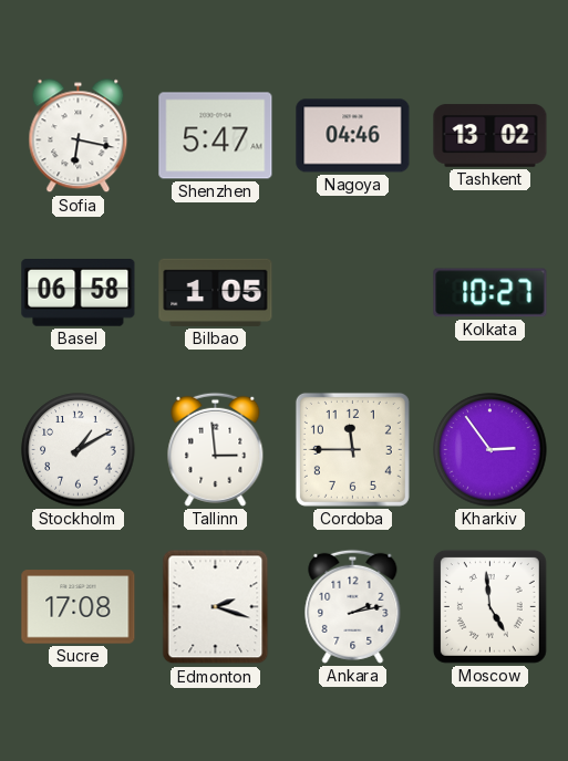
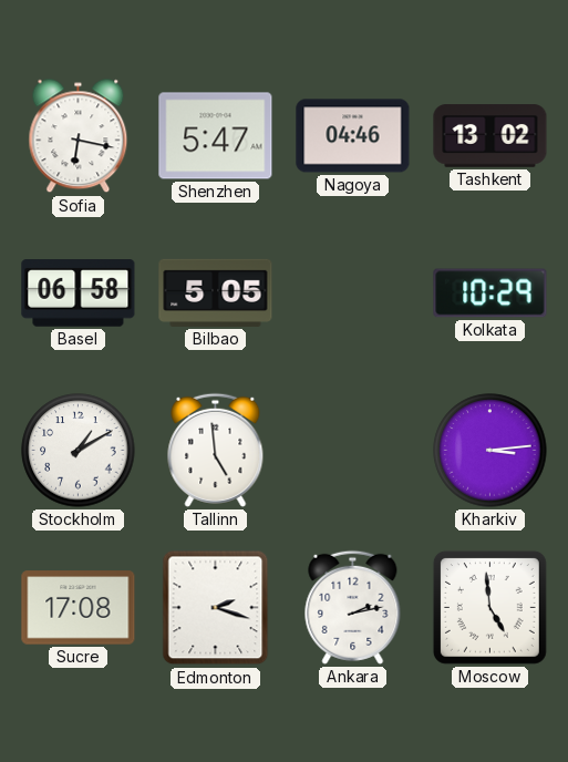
Bilbao: 1:05 -> 5:05
Kolkata: 10:27 -> 10:29
Tallinn: 2:59 -> 4:59
Cordoba: 11:45 -> none
Kharkiv: 2:54 -> 3:14
